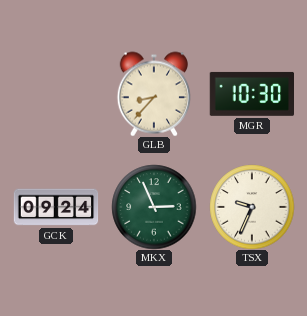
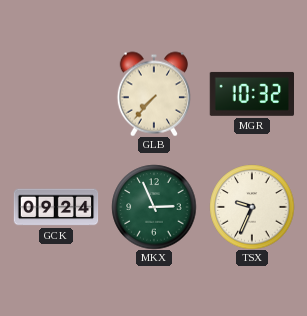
GLB: 8:37 -> 7:37
MGR: 10:30 -> 10:32
